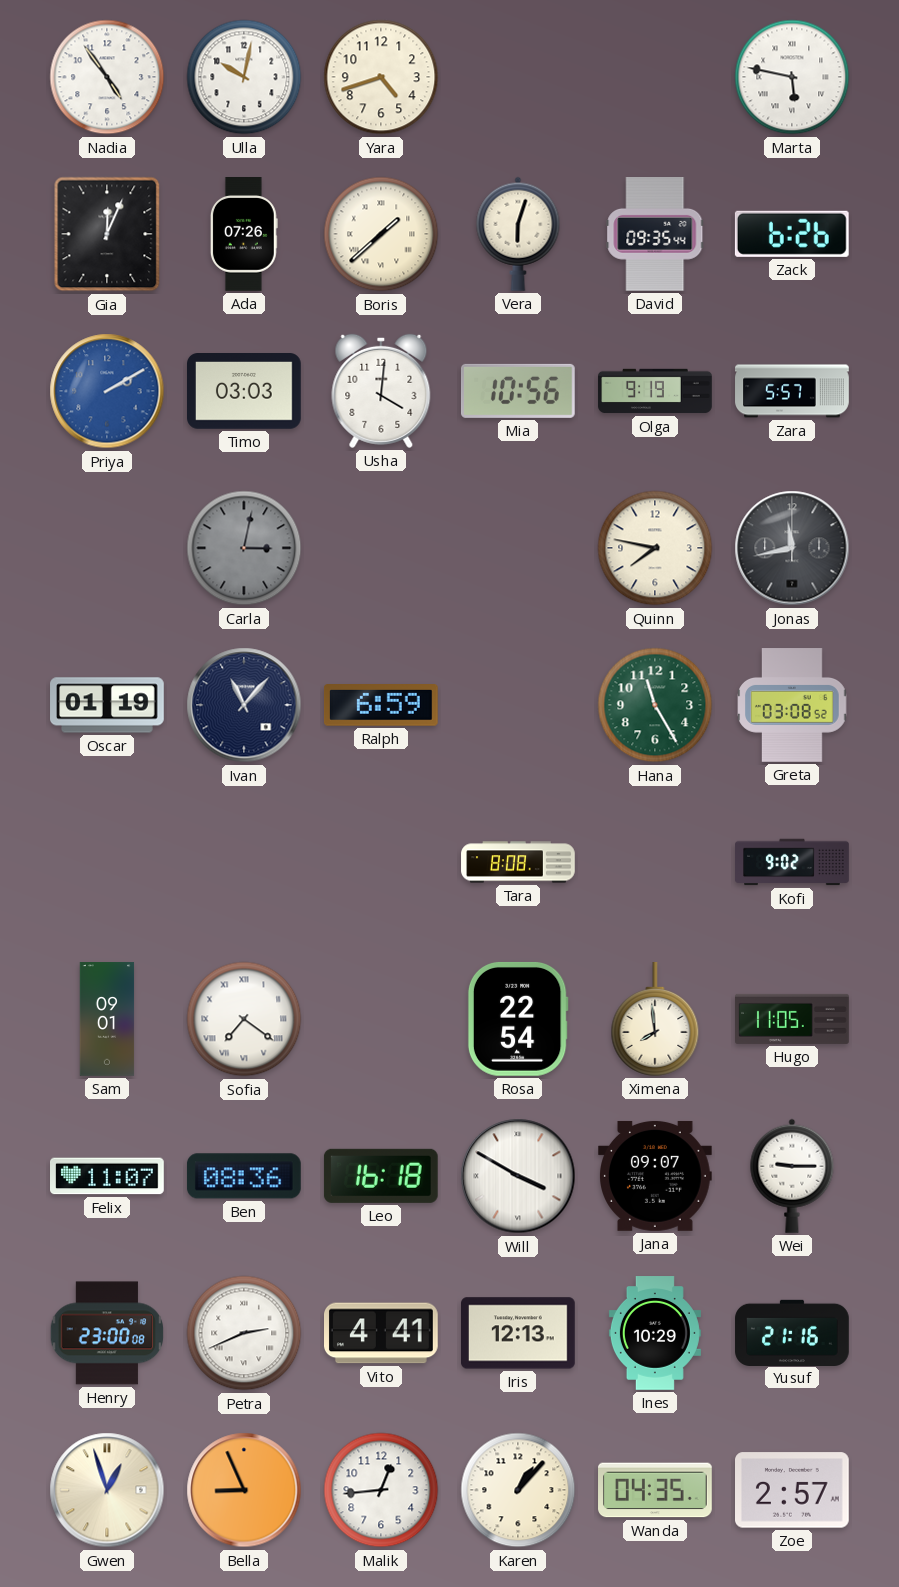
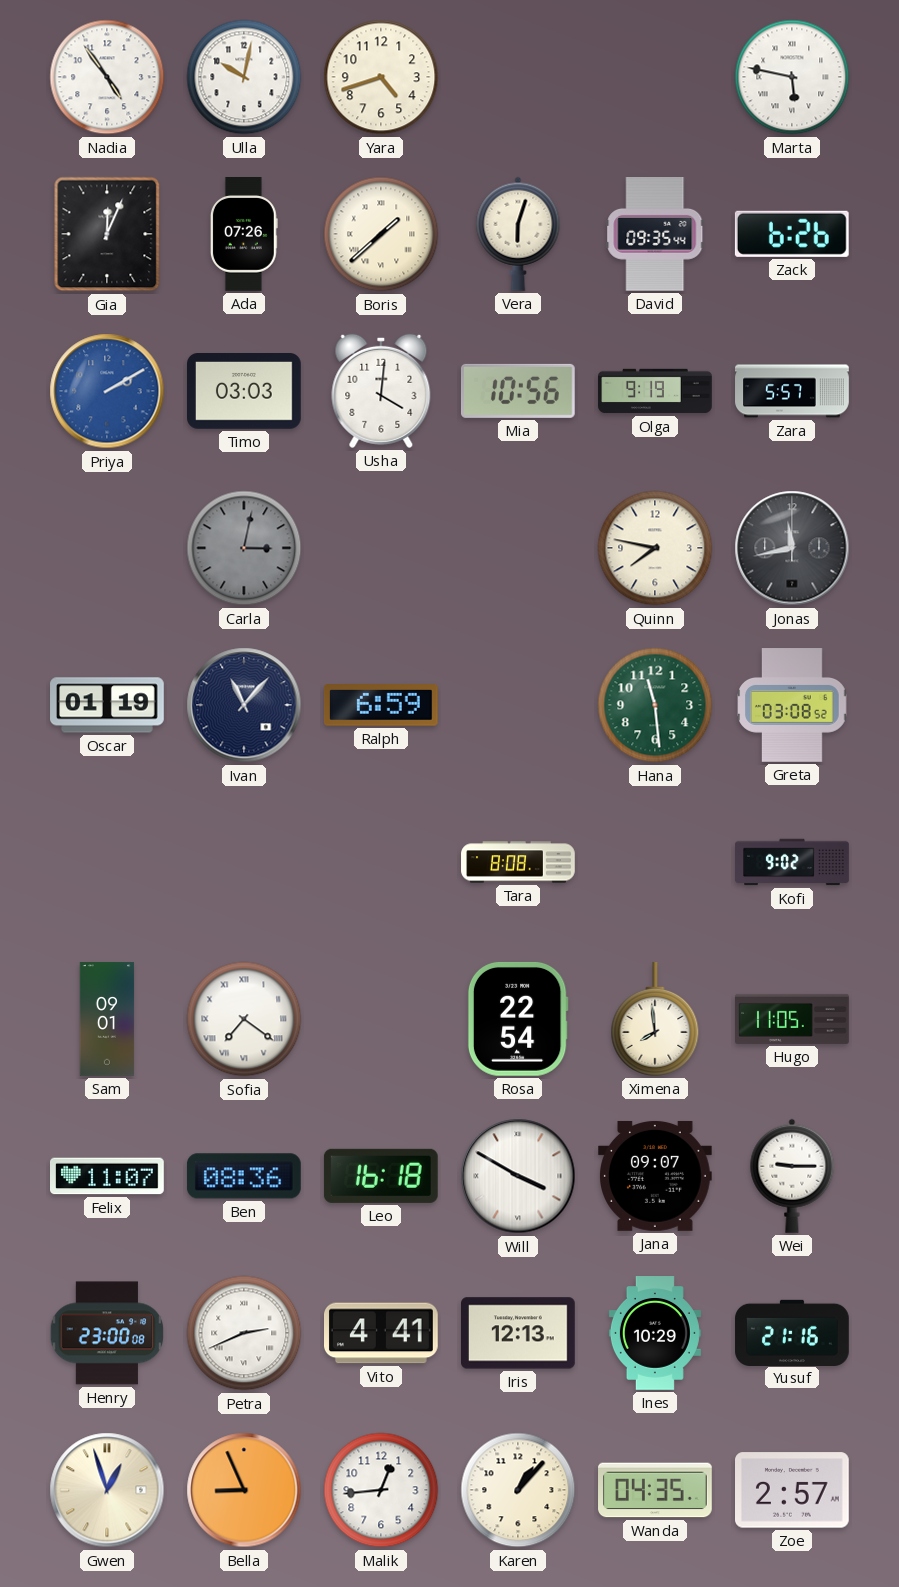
Hana: 11:25 -> 11:29
